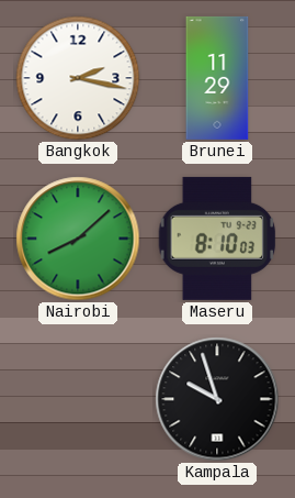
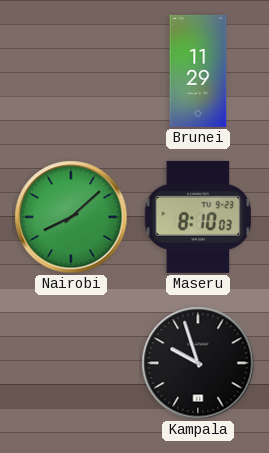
Bangkok: 2:17 -> none
